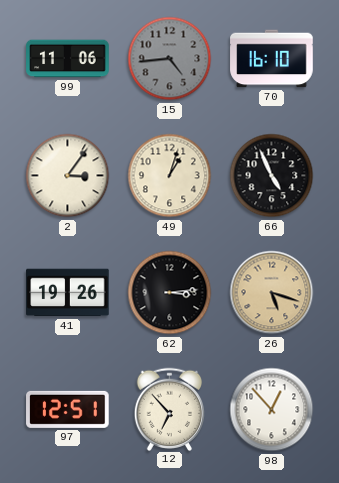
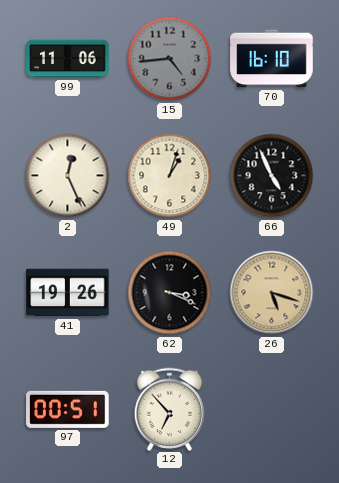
2: 3:06 -> 12:26
62: 3:14 -> 3:19
97: 12:51 -> 00:51
98: 12:53 -> none
